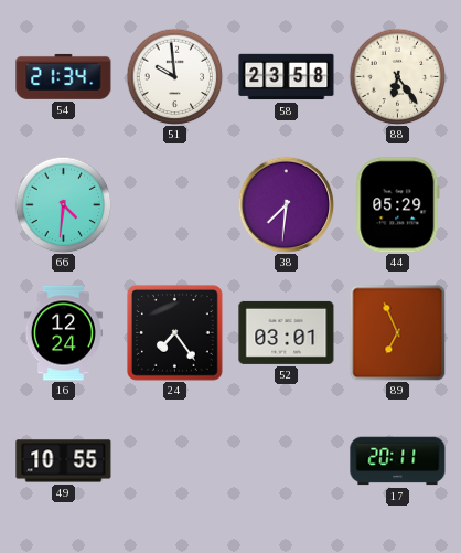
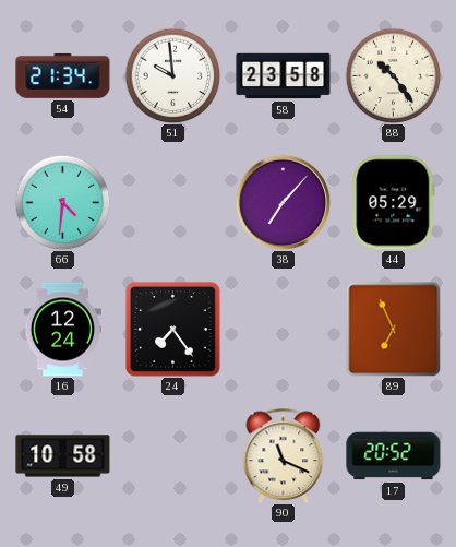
88: 6:24 -> 10:24
38: 7:31 -> 7:07
52: 03:01 -> none
49: 10:55 -> 10:58
90: none -> 11:19
17: 20:11 -> 20:52
